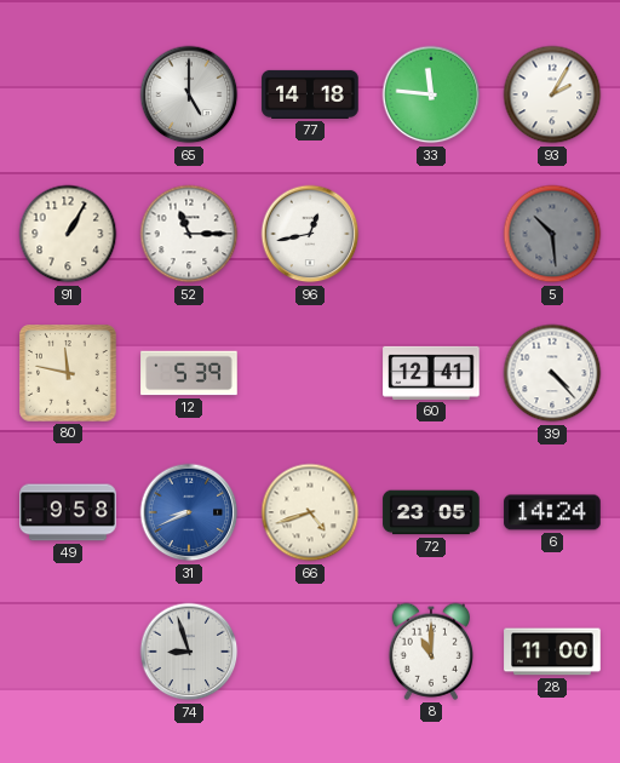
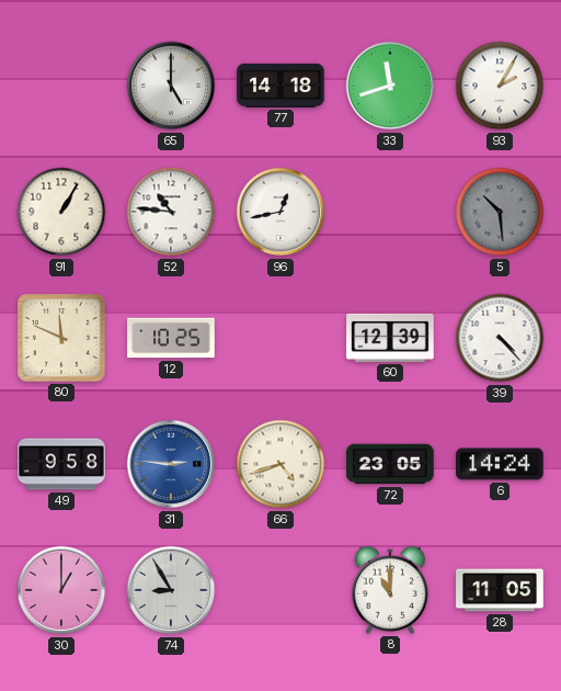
33: 11:46 -> 11:42
52: 11:15 -> 10:46
80: 11:47 -> 11:49
12: 5:39 -> 10:25
60: 12:41 -> 12:39
31: 8:41 -> 2:46
30: none -> 1:00
74: 8:57 -> 8:55
28: 11:00 -> 11:05
